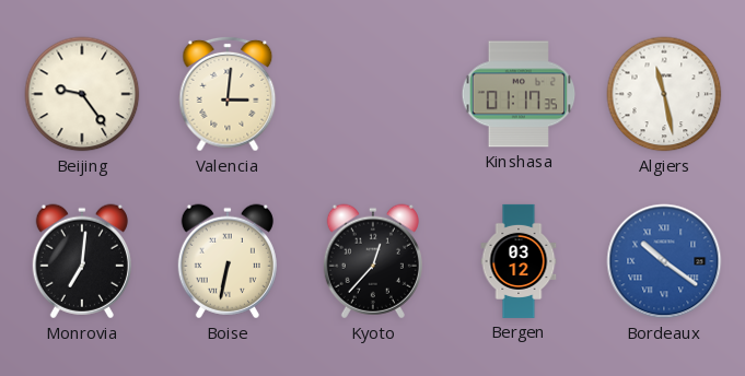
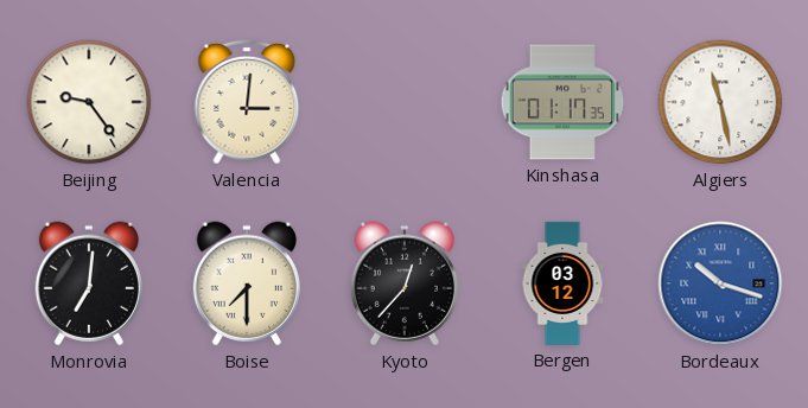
Boise: 6:32 -> 7:30
Bordeaux: 10:21 -> 10:18
